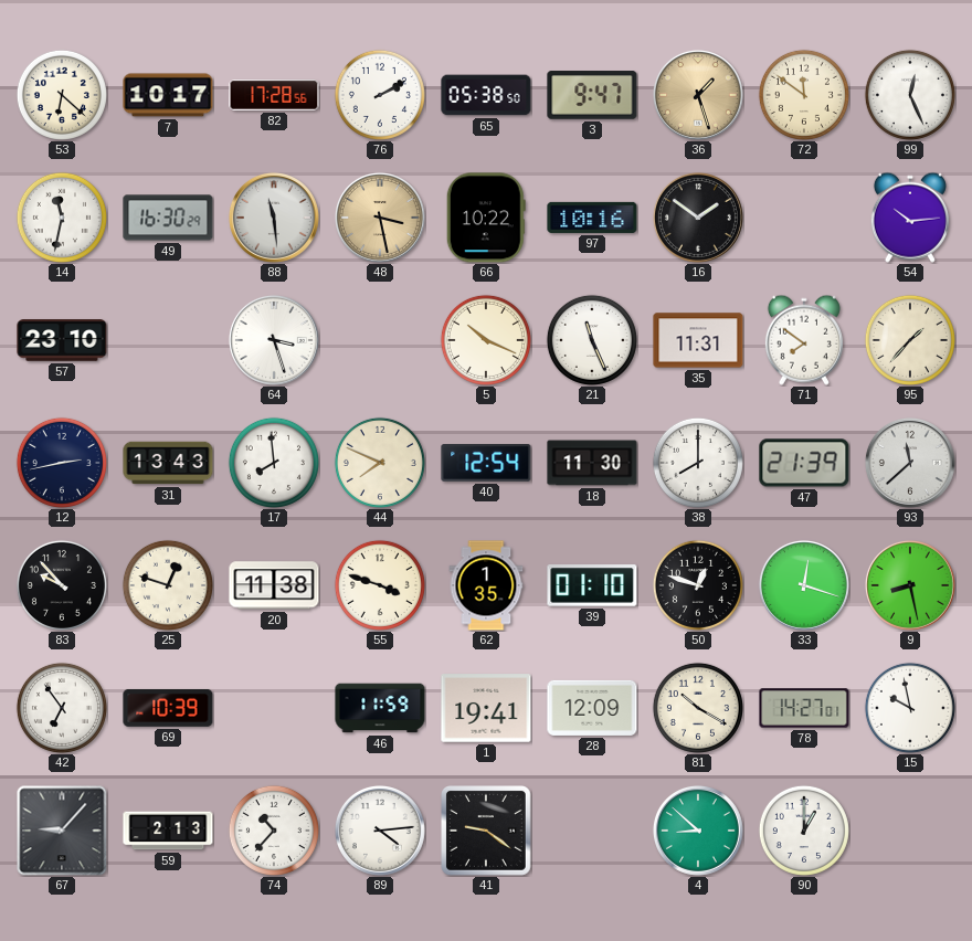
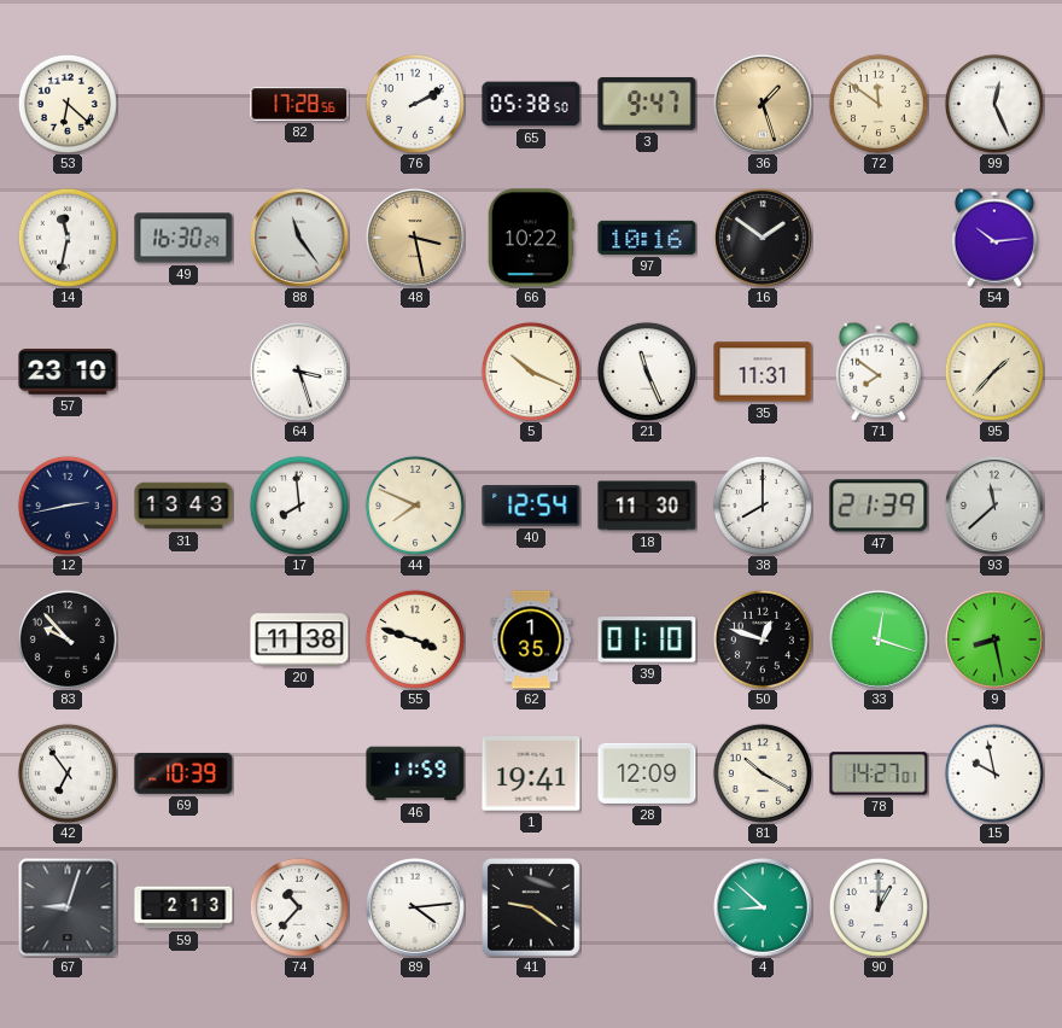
7: 10:17 -> none
88: 11:29 -> 11:24
25: 12:48 -> none
67: 9:07 -> 9:03
